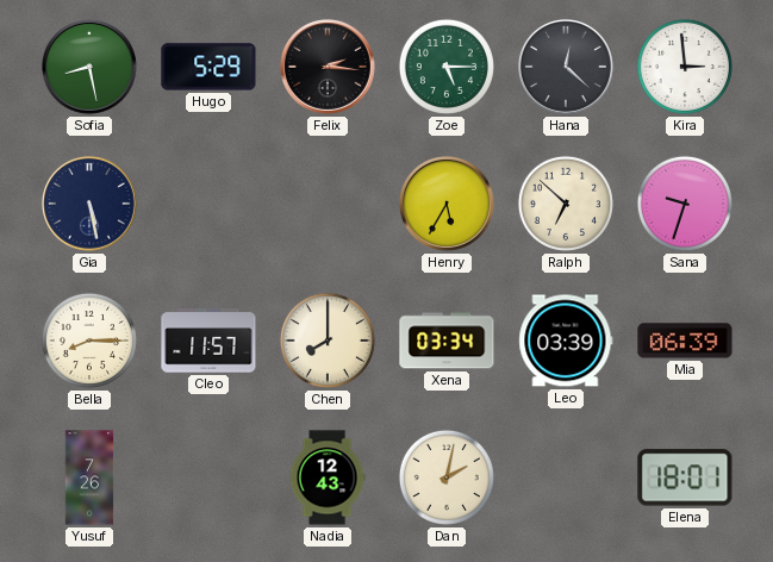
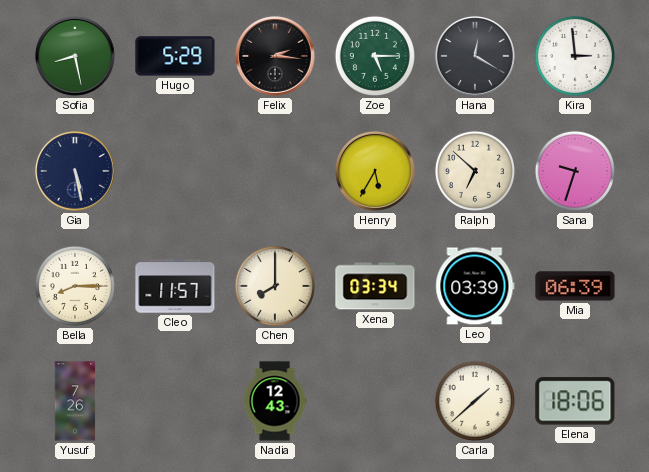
Hana: 12:22 -> 12:20
Dan: 2:02 -> none
Carla: none -> 1:38
Elena: 18:01 -> 18:06
